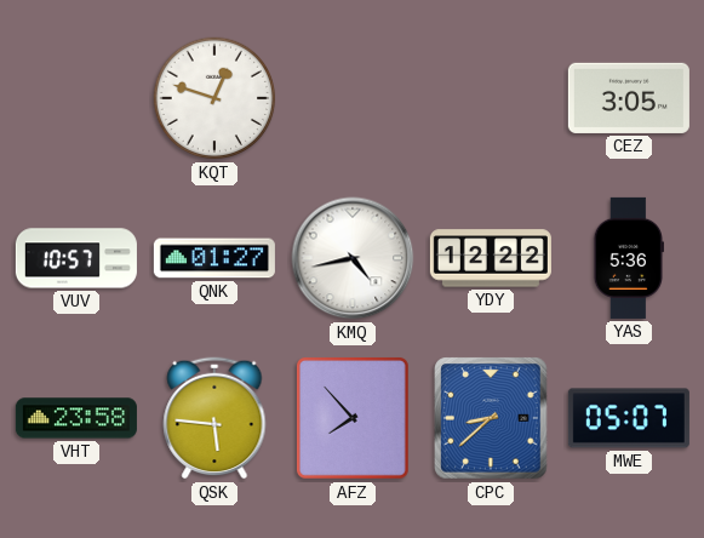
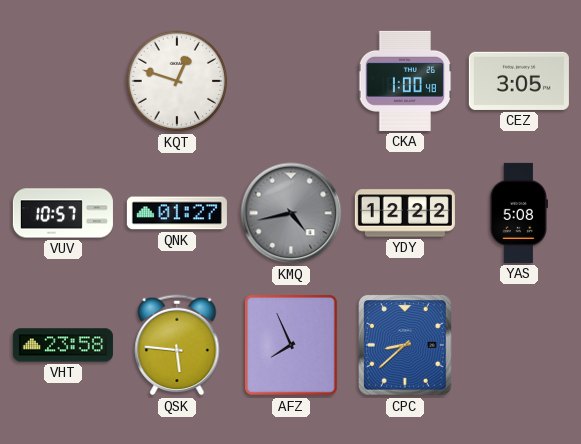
CKA: none -> 1:00
KMQ dial: white -> grey
YAS: 5:36 -> 5:08
AFZ: 7:53 -> 7:56
MWE: 05:07 -> none
